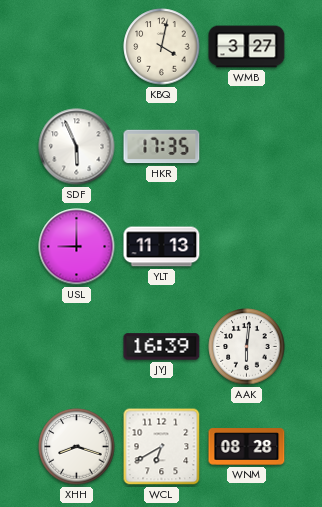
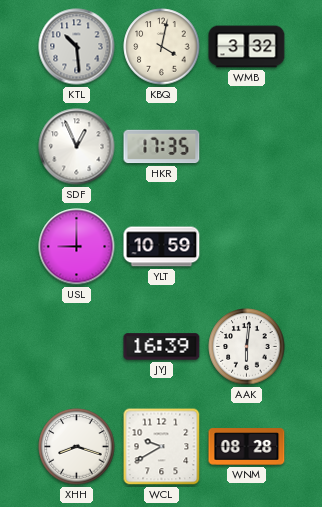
KTL: none -> 10:29
WMB: 3:27 -> 3:32
SDF: 5:56 -> 12:56
YLT: 11:13 -> 10:59
WCL: 6:40 -> 9:40
